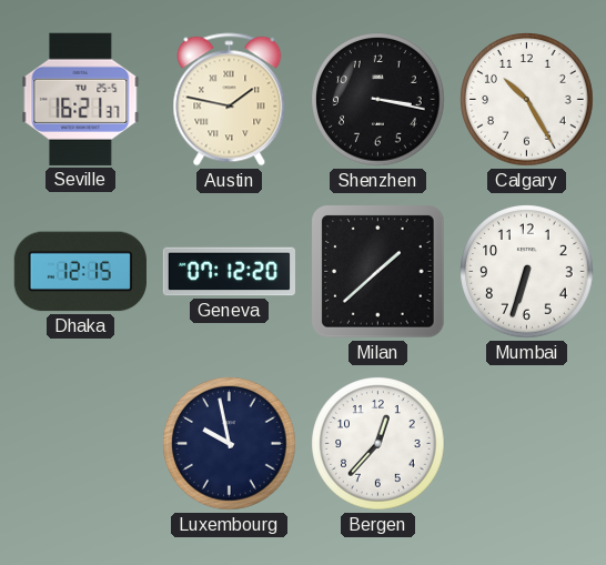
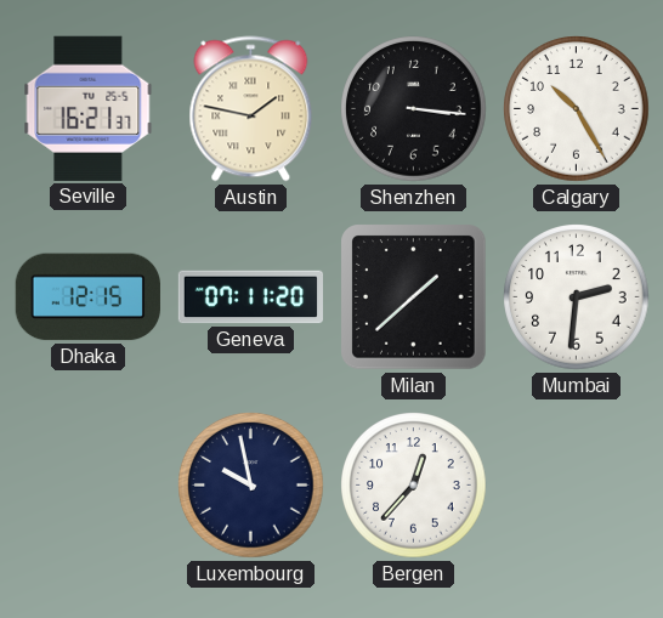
Shenzhen: 3:17 -> 3:16
Geneva: 07:12 -> 07:11
Mumbai: 6:33 -> 2:31
